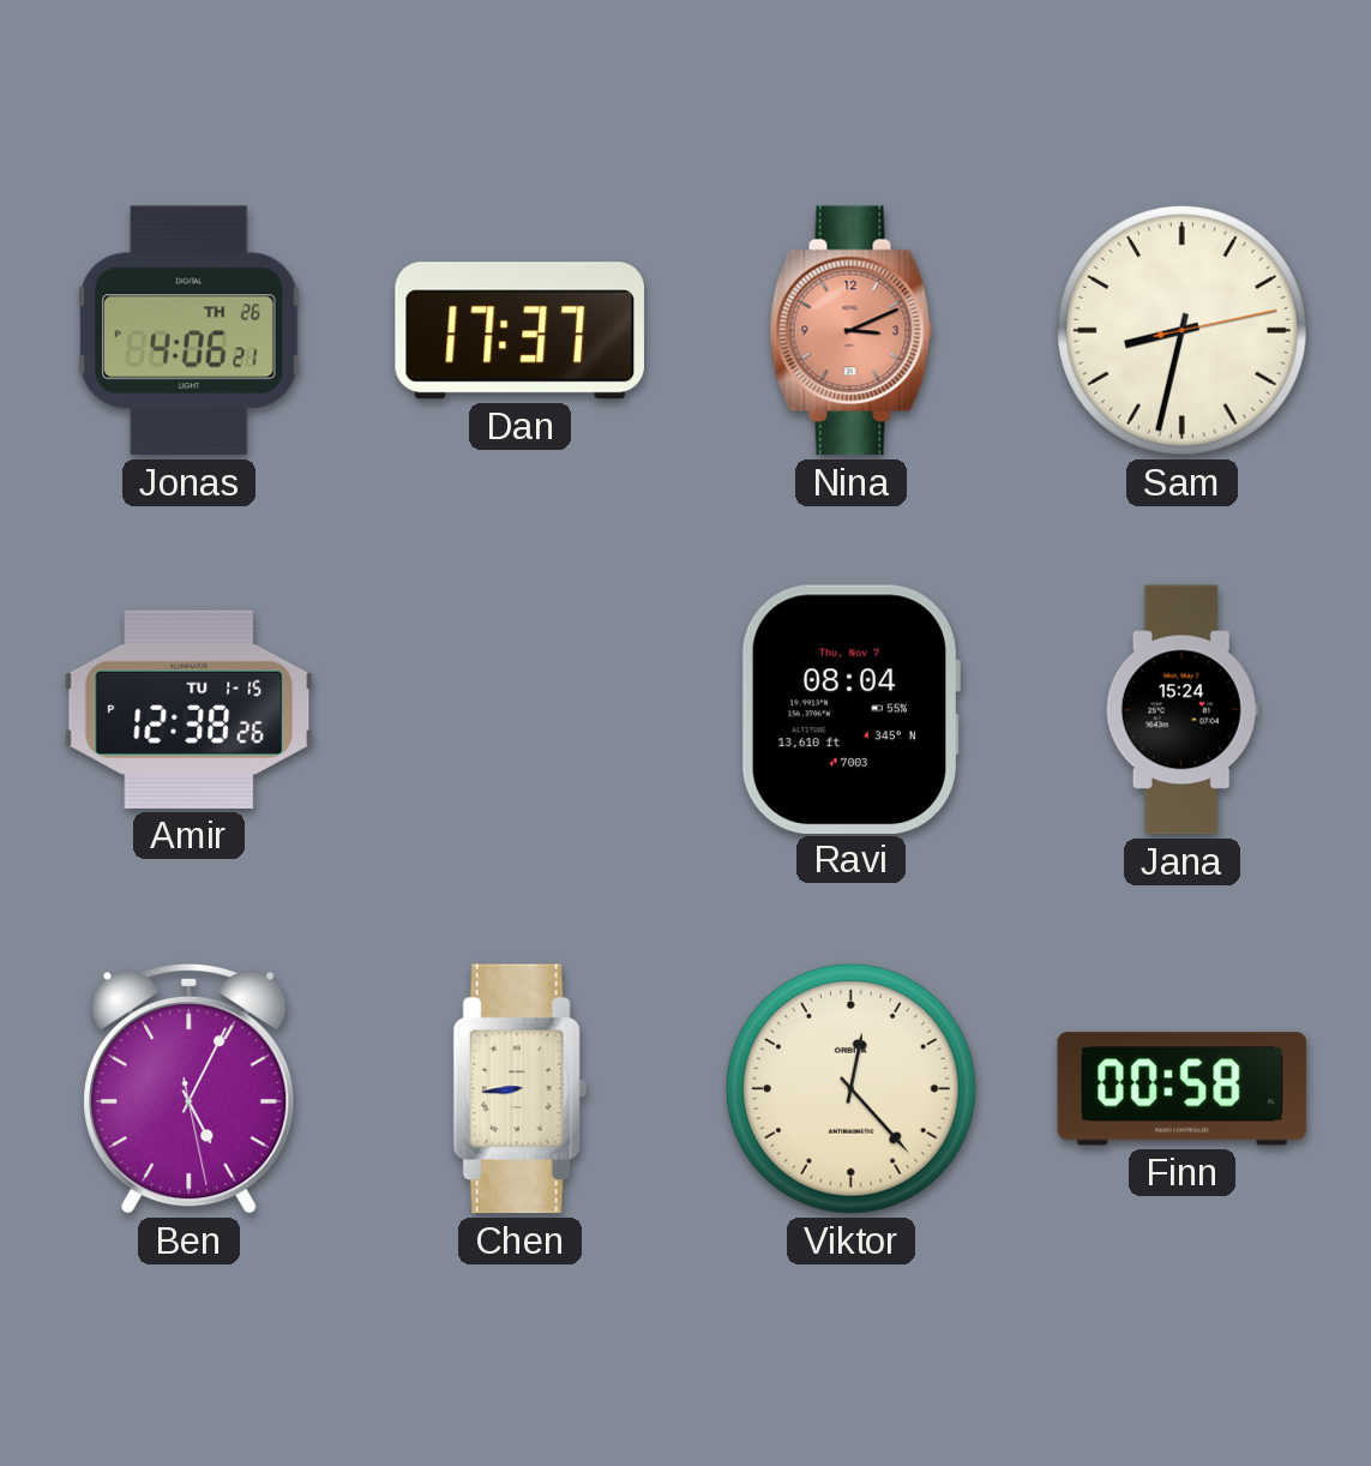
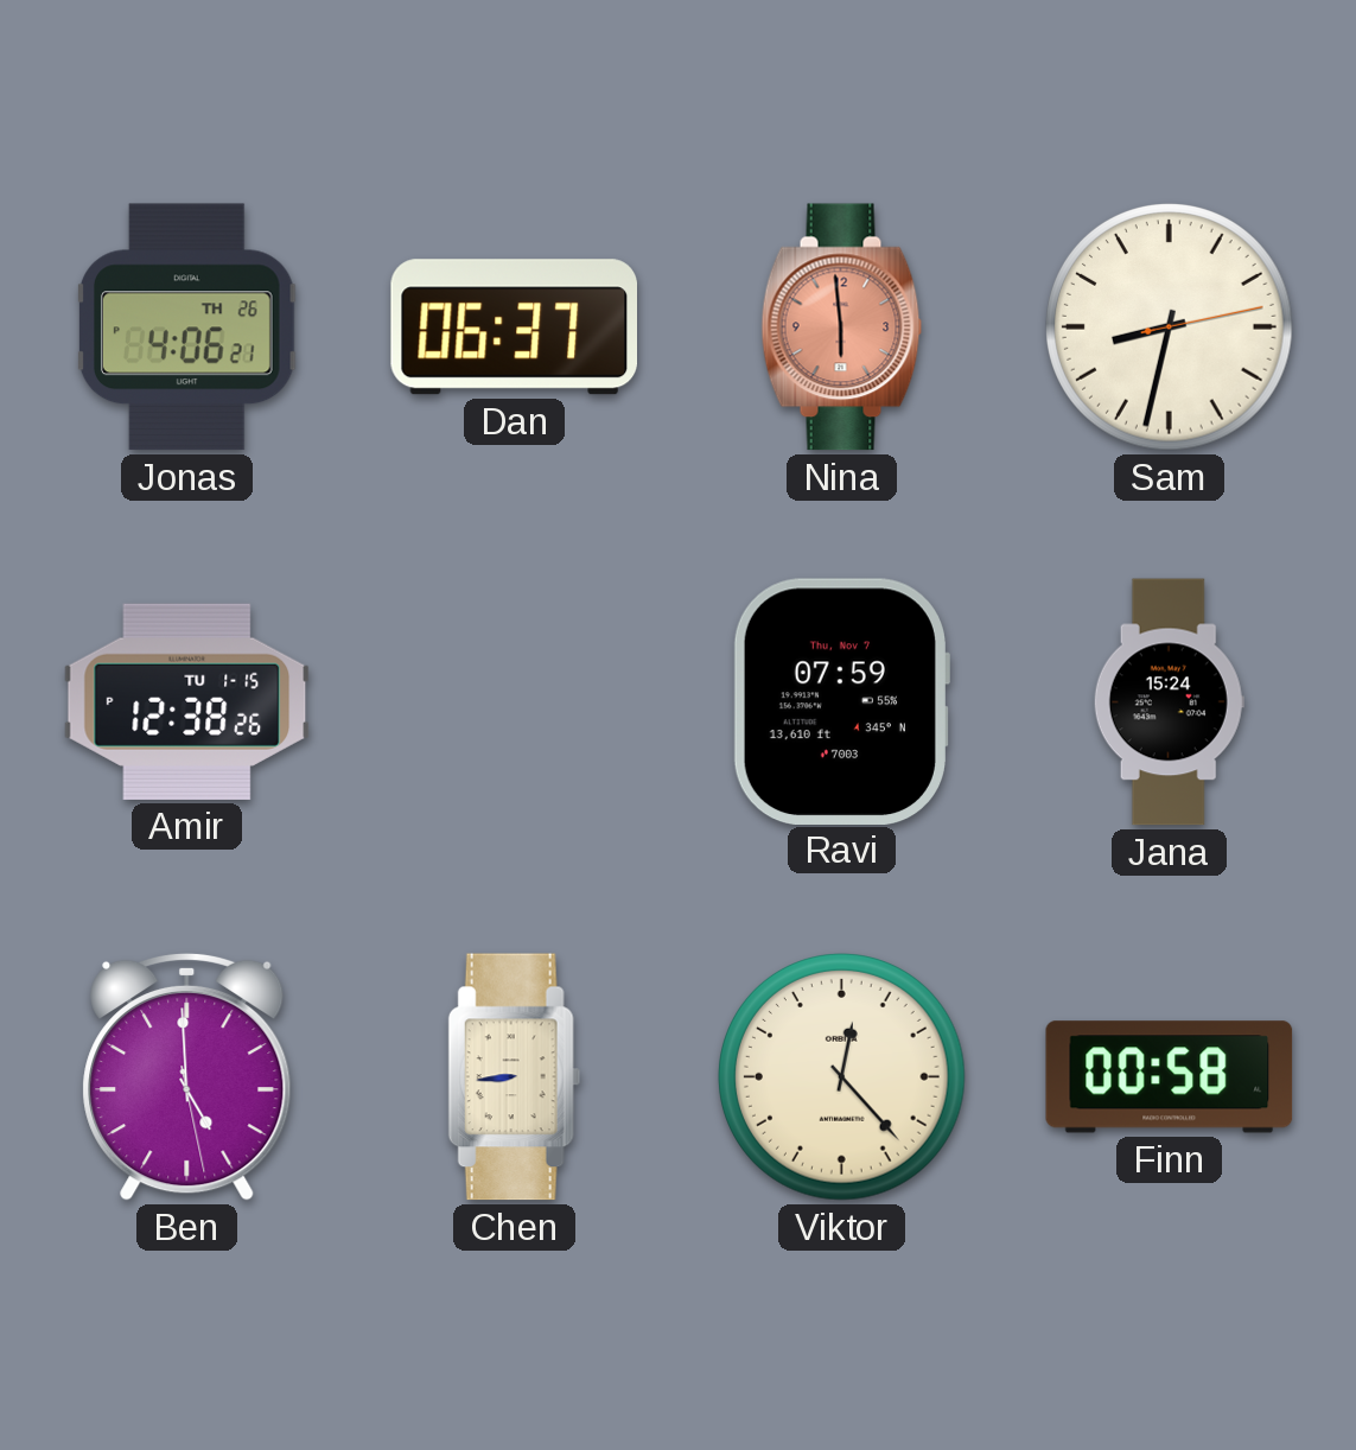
Dan: 17:37 -> 06:37
Nina: 3:11 -> 5:59
Ravi: 08:04 -> 07:59
Ben: 5:04 -> 4:59
